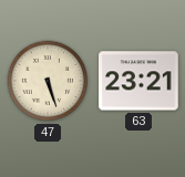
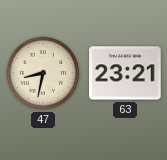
47: 5:27 -> 8:32
